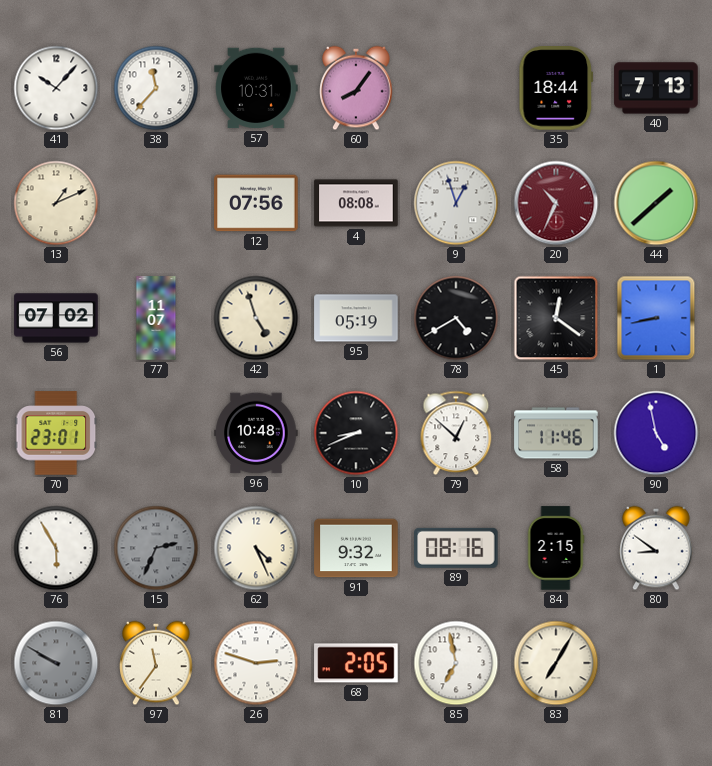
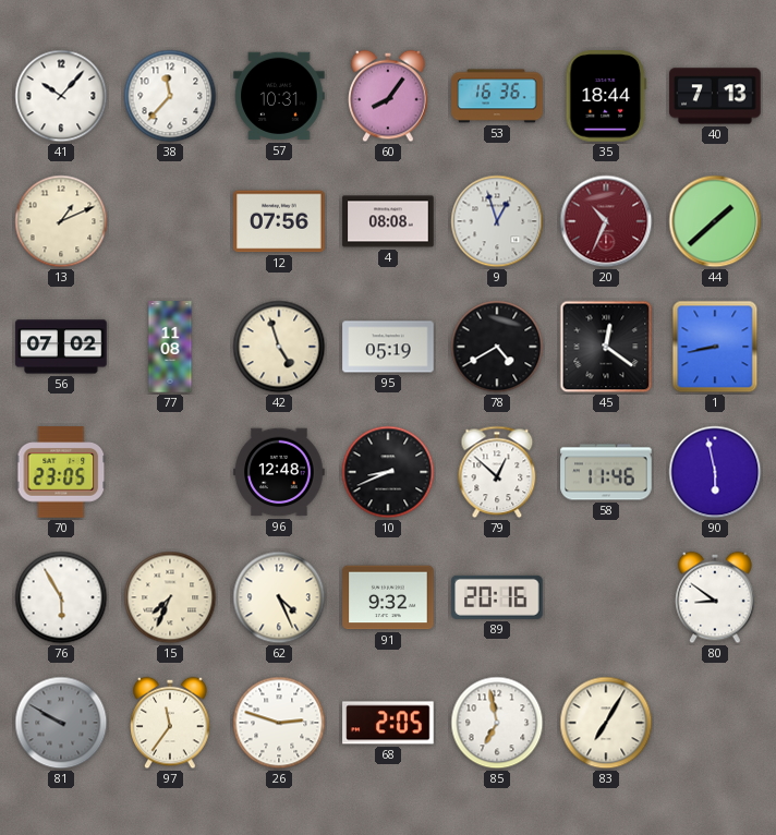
53: none -> 16:36
77: 11:07 -> 11:08
70: 23:01 -> 23:05
96: 10:48 -> 12:48
90: 4:58 -> 5:58
15: 2:34 -> 7:34
15 dial: grey -> cream
89: 08:16 -> 20:16
84: 2:15 -> none
